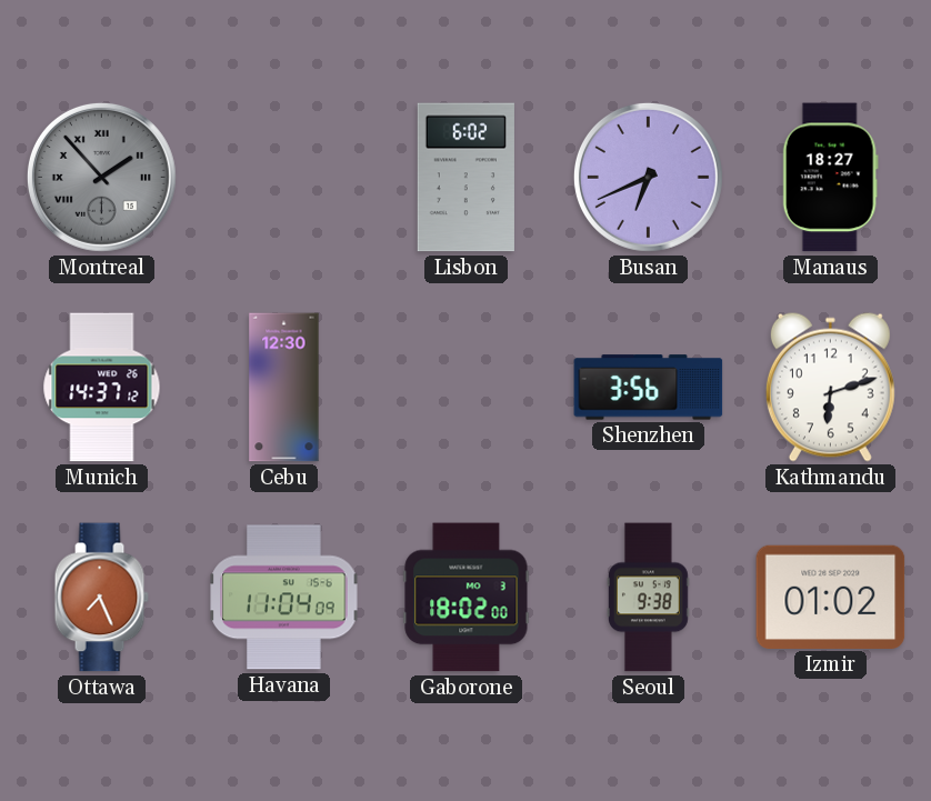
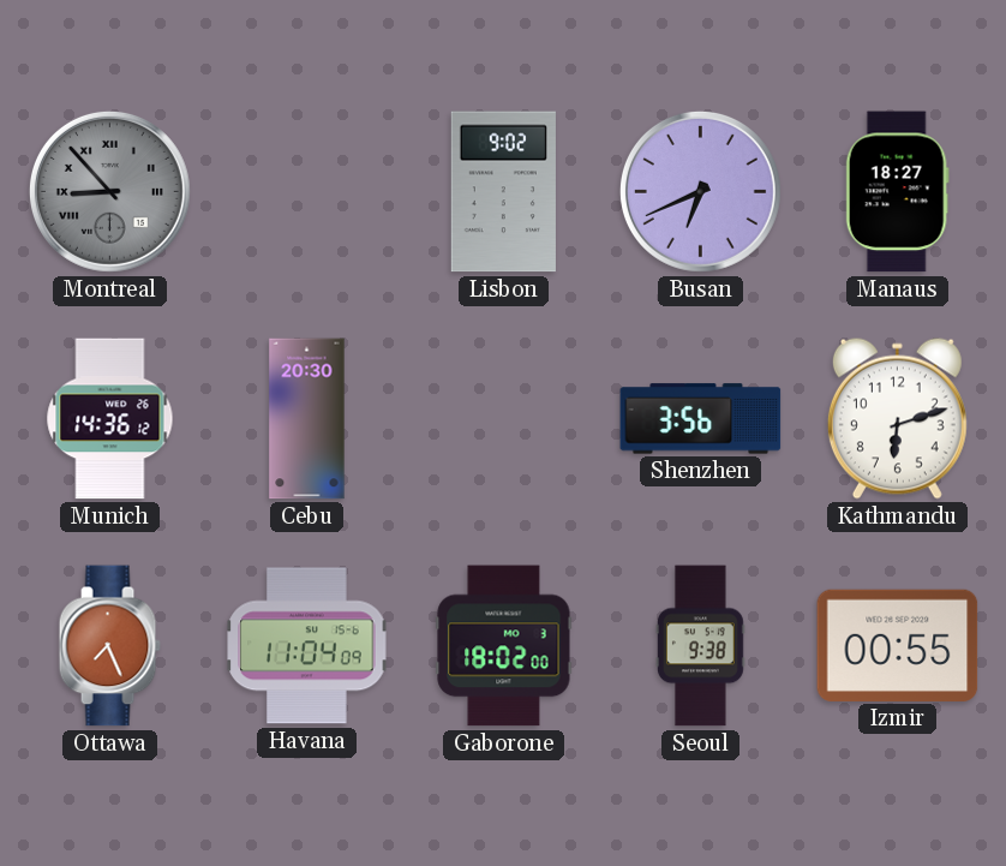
Montreal: 1:53 -> 8:53
Lisbon: 6:02 -> 9:02
Munich: 14:37 -> 14:36
Cebu: 12:30 -> 20:30
Izmir: 01:02 -> 00:55
